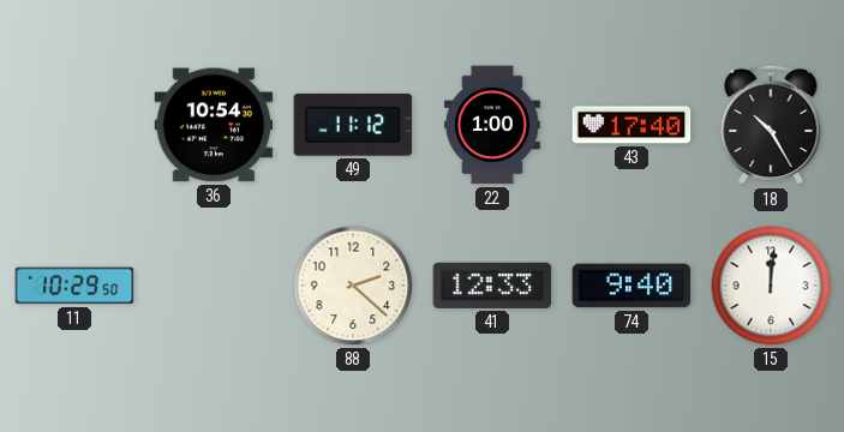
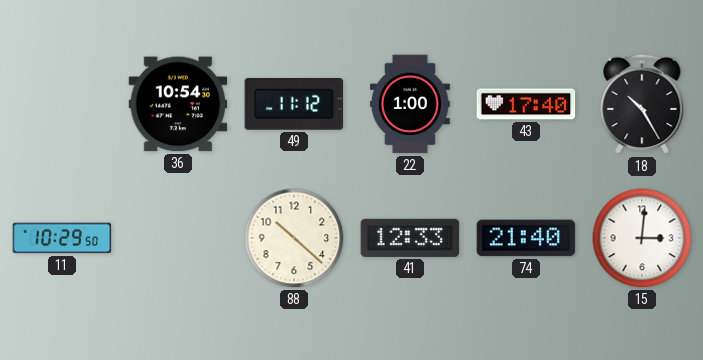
88: 2:22 -> 10:22
74: 9:40 -> 21:40
15: 12:01 -> 3:01
